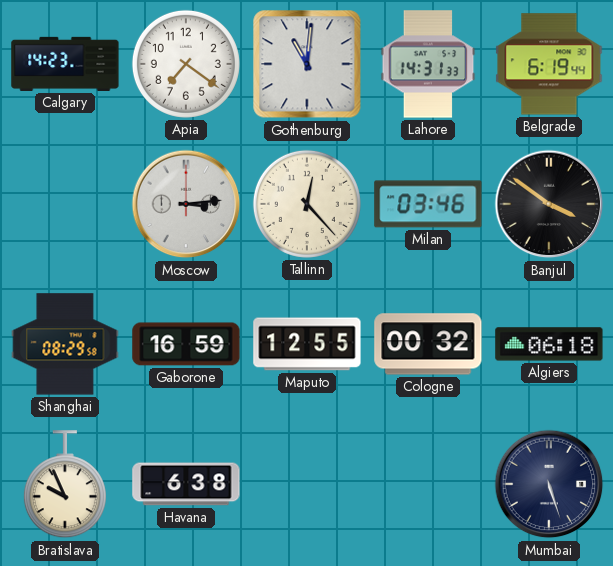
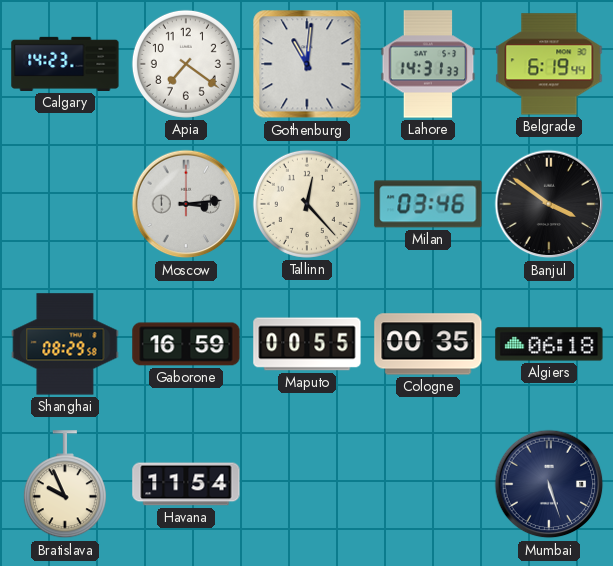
Maputo: 12:55 -> 00:55
Cologne: 00:32 -> 00:35
Havana: 6:38 -> 11:54
